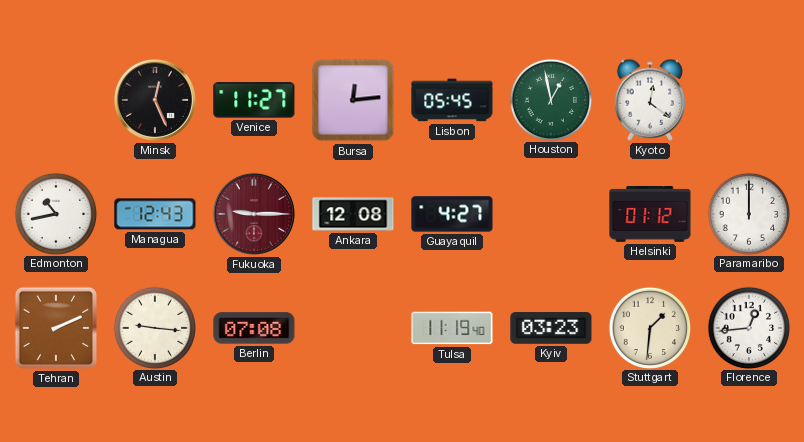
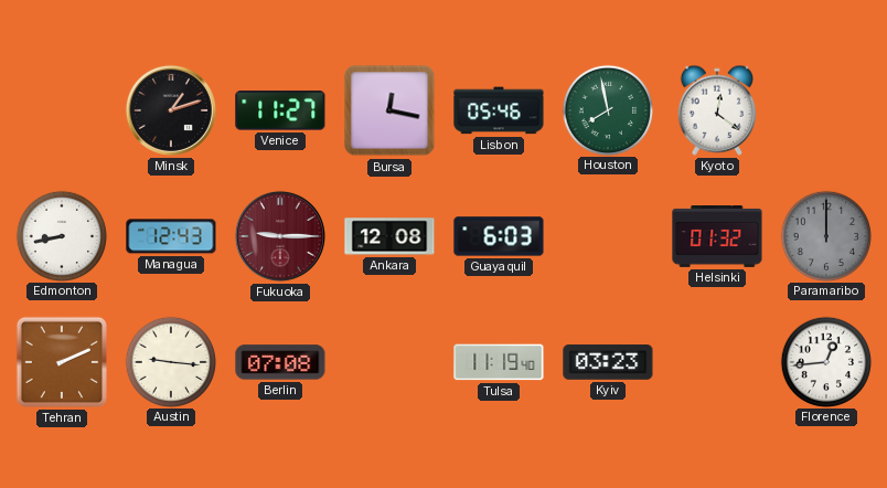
Minsk: 12:26 -> 1:12
Bursa: 12:14 -> 12:17
Lisbon: 05:45 -> 05:46
Houston: 12:58 -> 7:58
Edmonton: 10:43 -> 8:43
Guayaquil: 4:27 -> 6:03
Helsinki: 01:12 -> 01:32
Paramaribo dial: white -> grey
Stuttgart: 1:31 -> none
